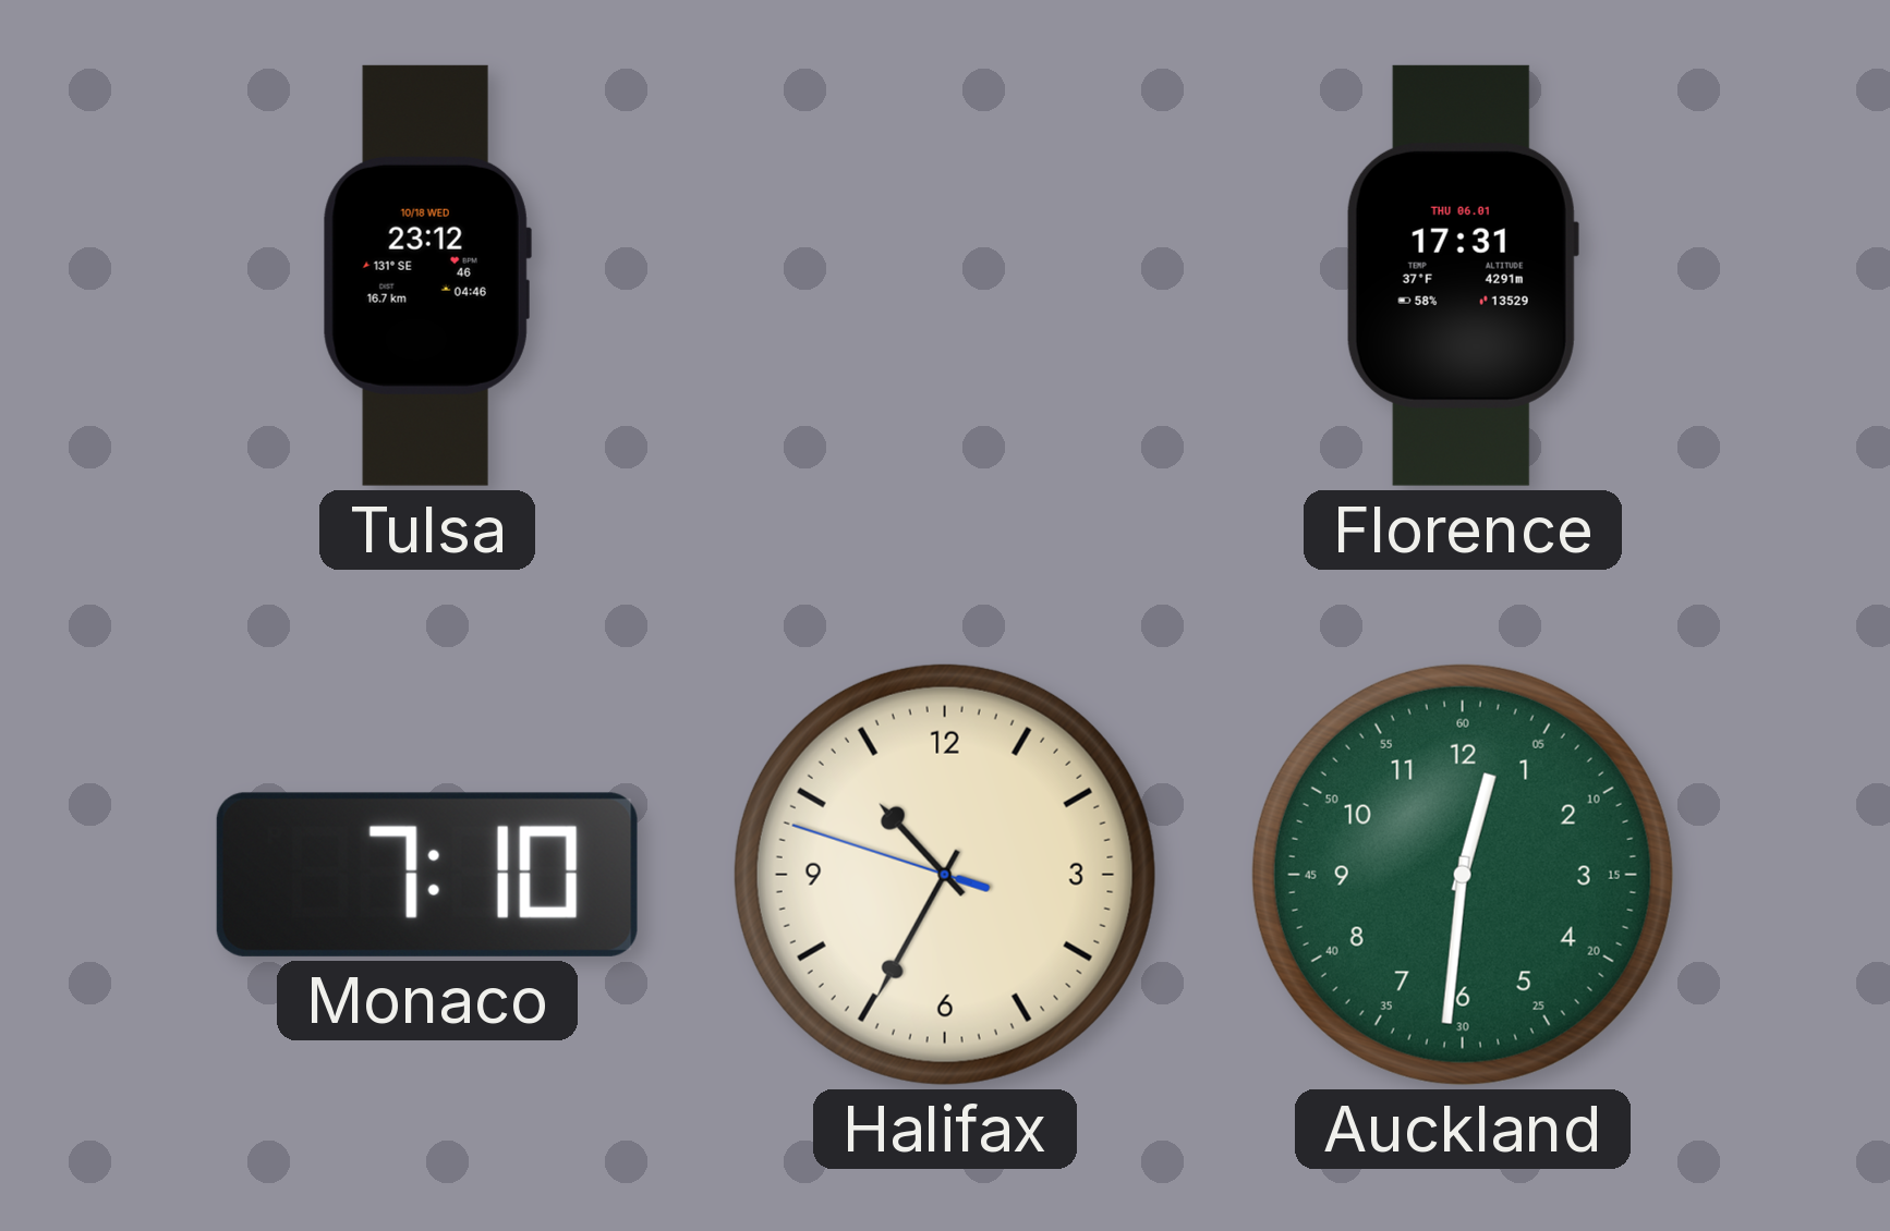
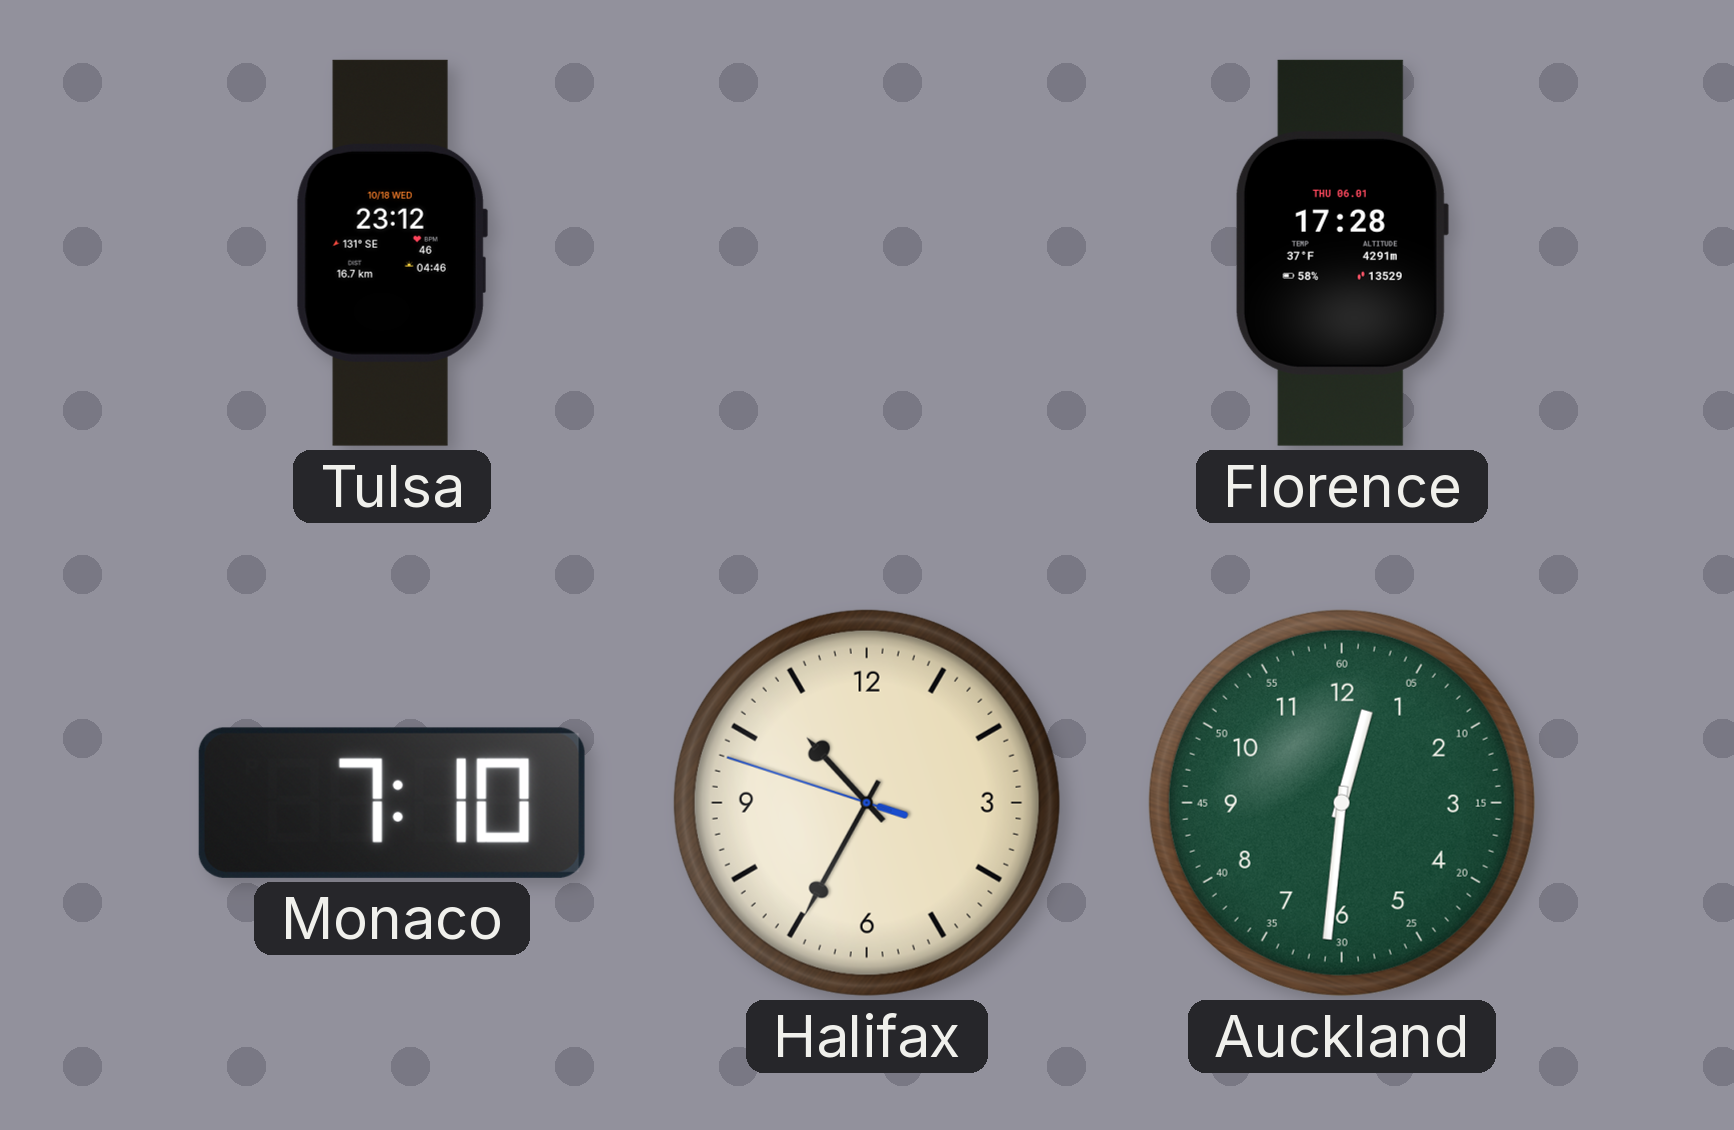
Florence: 17:31 -> 17:28
